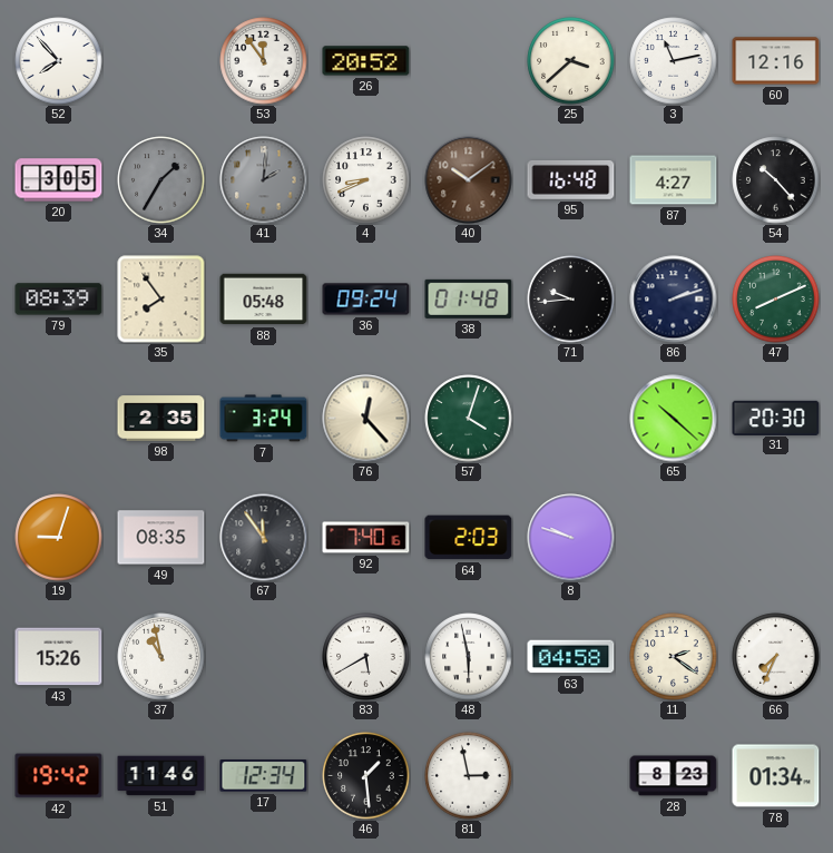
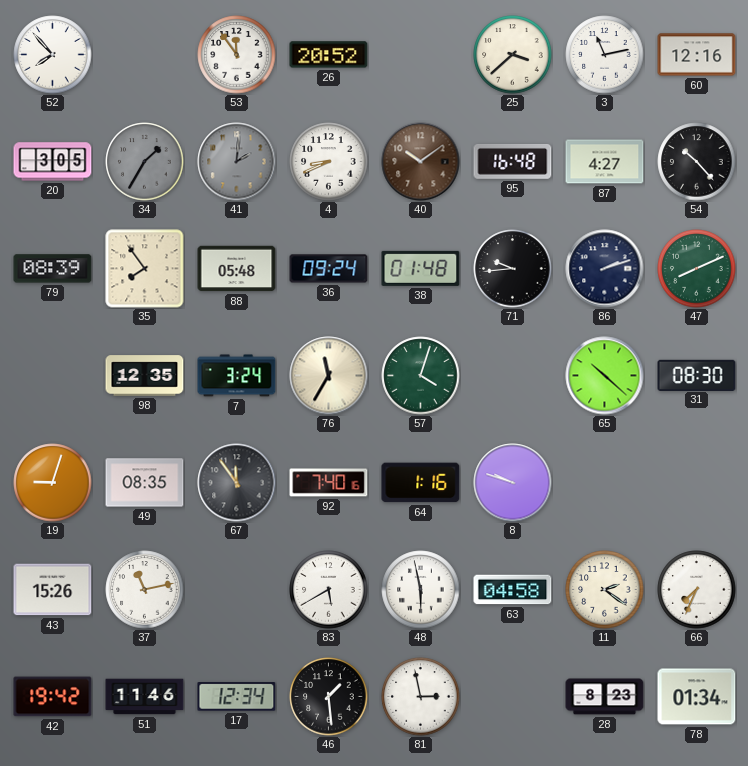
98: 2:35 -> 12:35
76: 12:23 -> 11:35
31: 20:30 -> 08:30
64: 2:03 -> 1:16
37: 10:58 -> 11:13
